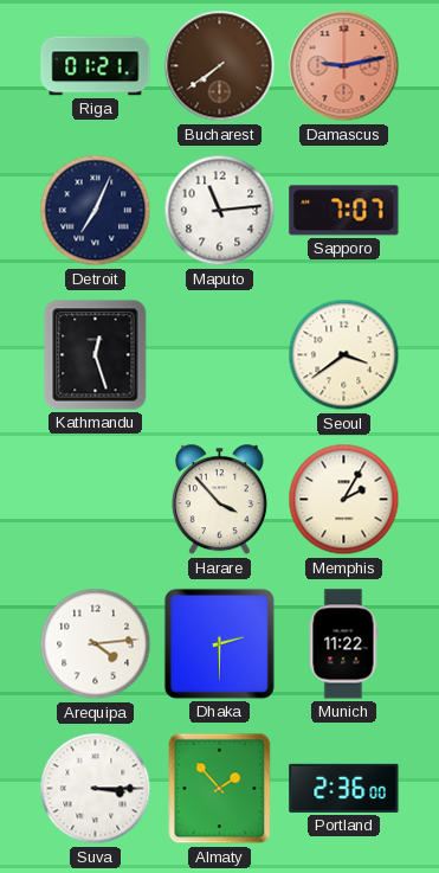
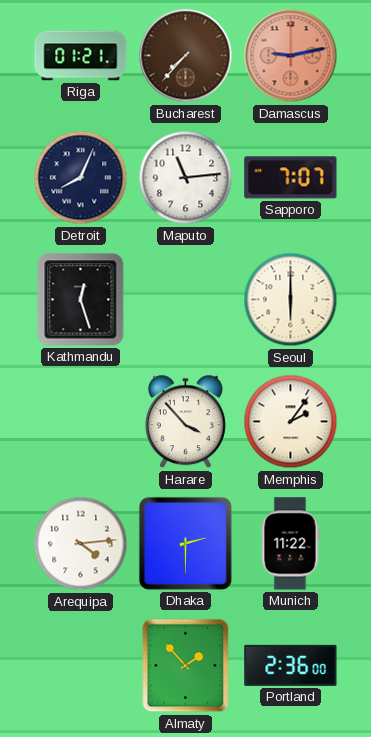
Bucharest: 7:39 -> 7:37
Detroit: 7:04 -> 8:04
Seoul: 3:39 -> 6:00
Memphis: 2:05 -> 2:06
Suva: 3:15 -> none
